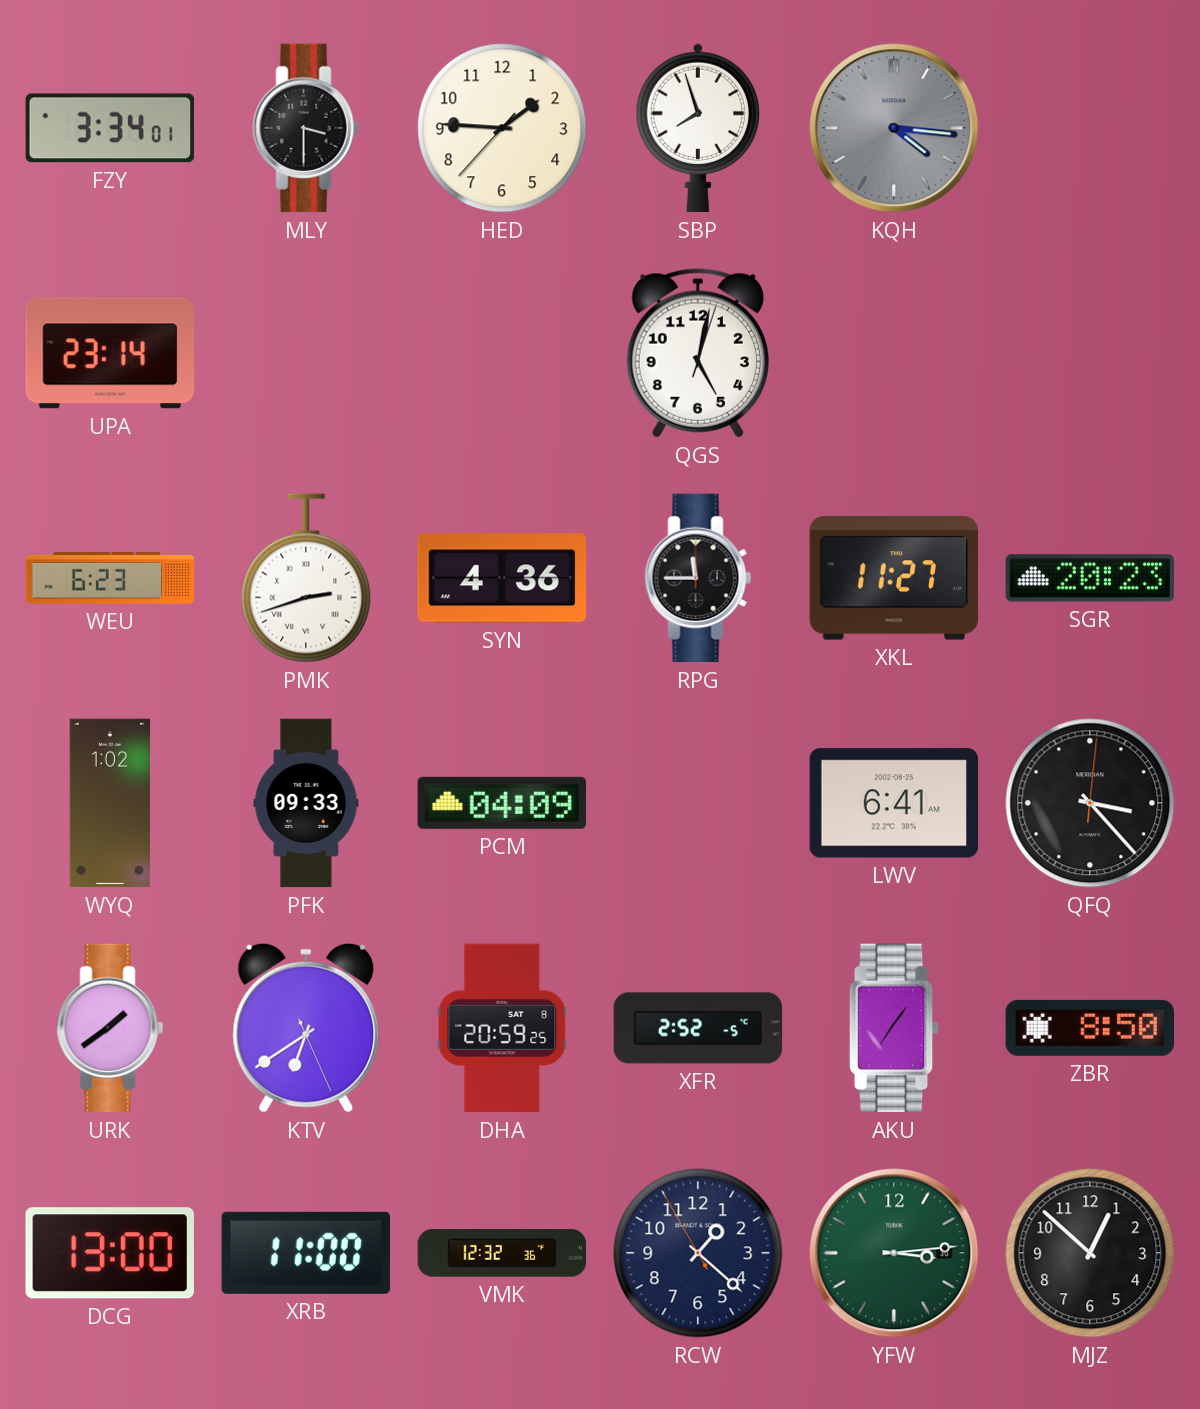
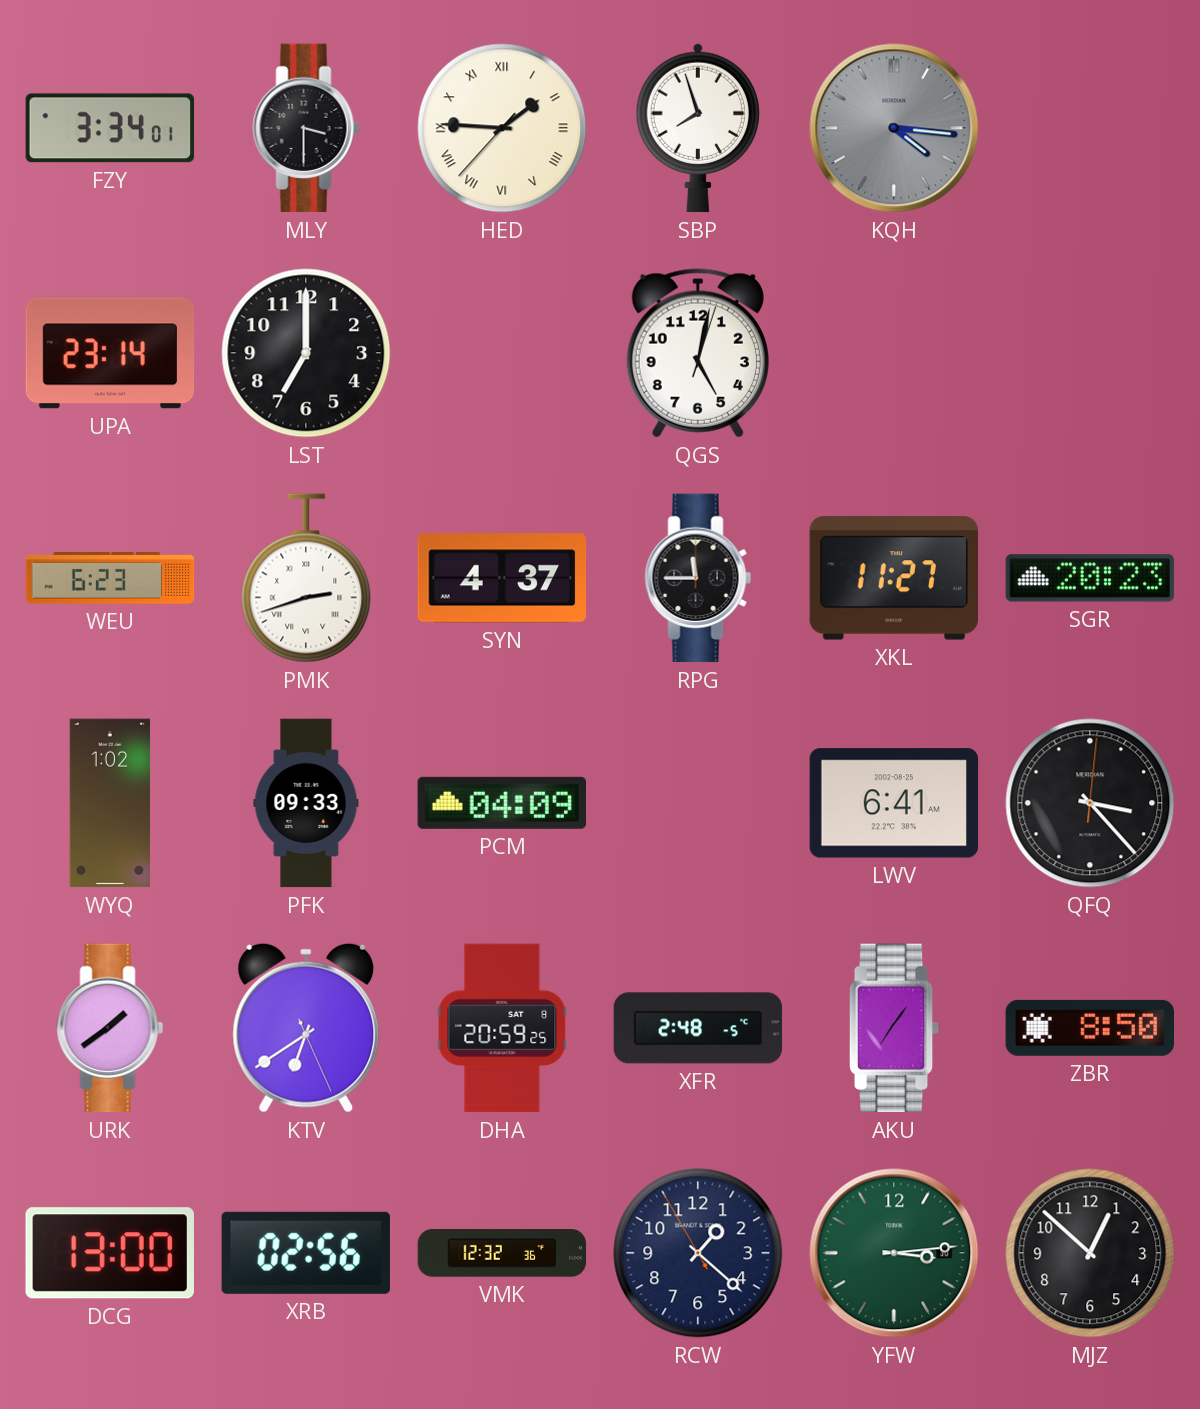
HED numerals: Arabic -> Roman
LST: none -> 7:00
SYN: 4:36 -> 4:37
XFR: 2:52 -> 2:48
XRB: 11:00 -> 02:56
